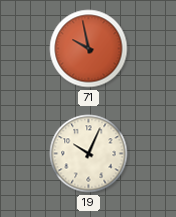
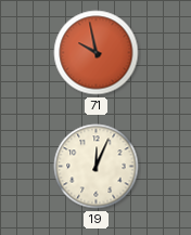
19: 10:04 -> 12:04
